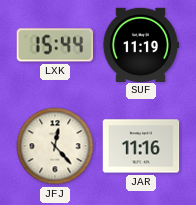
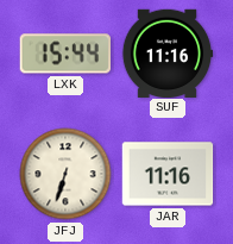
SUF: 11:19 -> 11:16
JFJ: 12:23 -> 6:33
